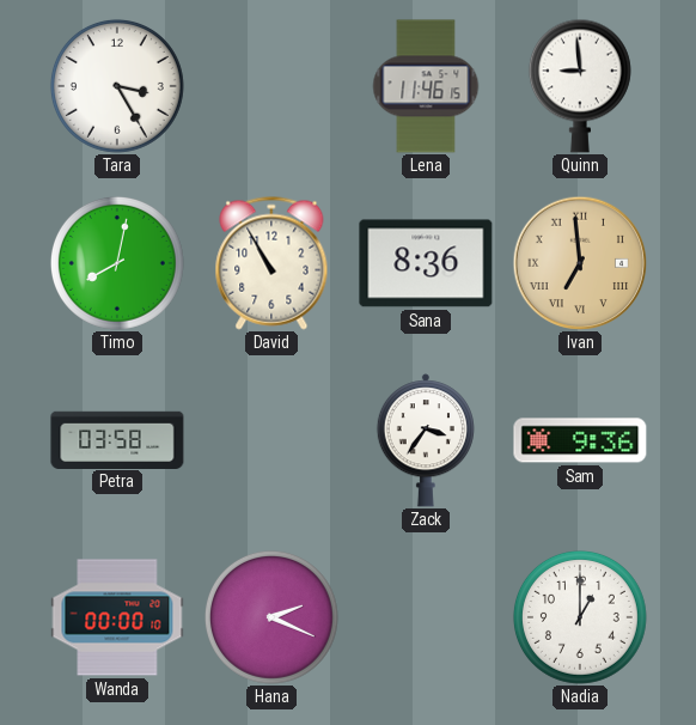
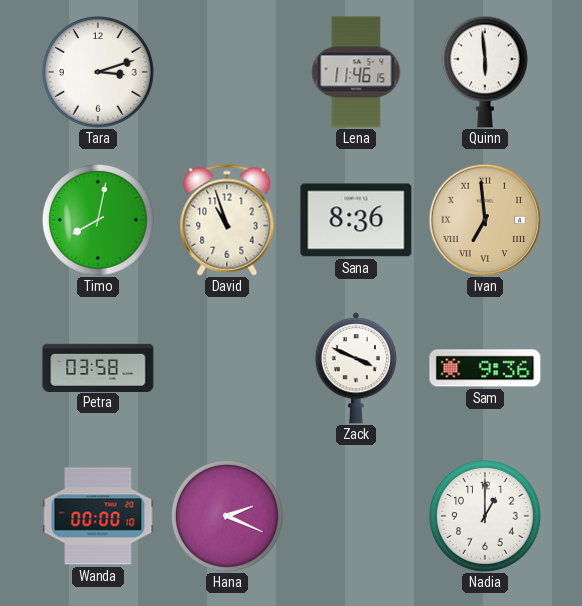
Tara: 3:25 -> 3:12
Quinn: 8:59 -> 5:59
David: 10:55 -> 10:57
Zack: 3:36 -> 3:49
